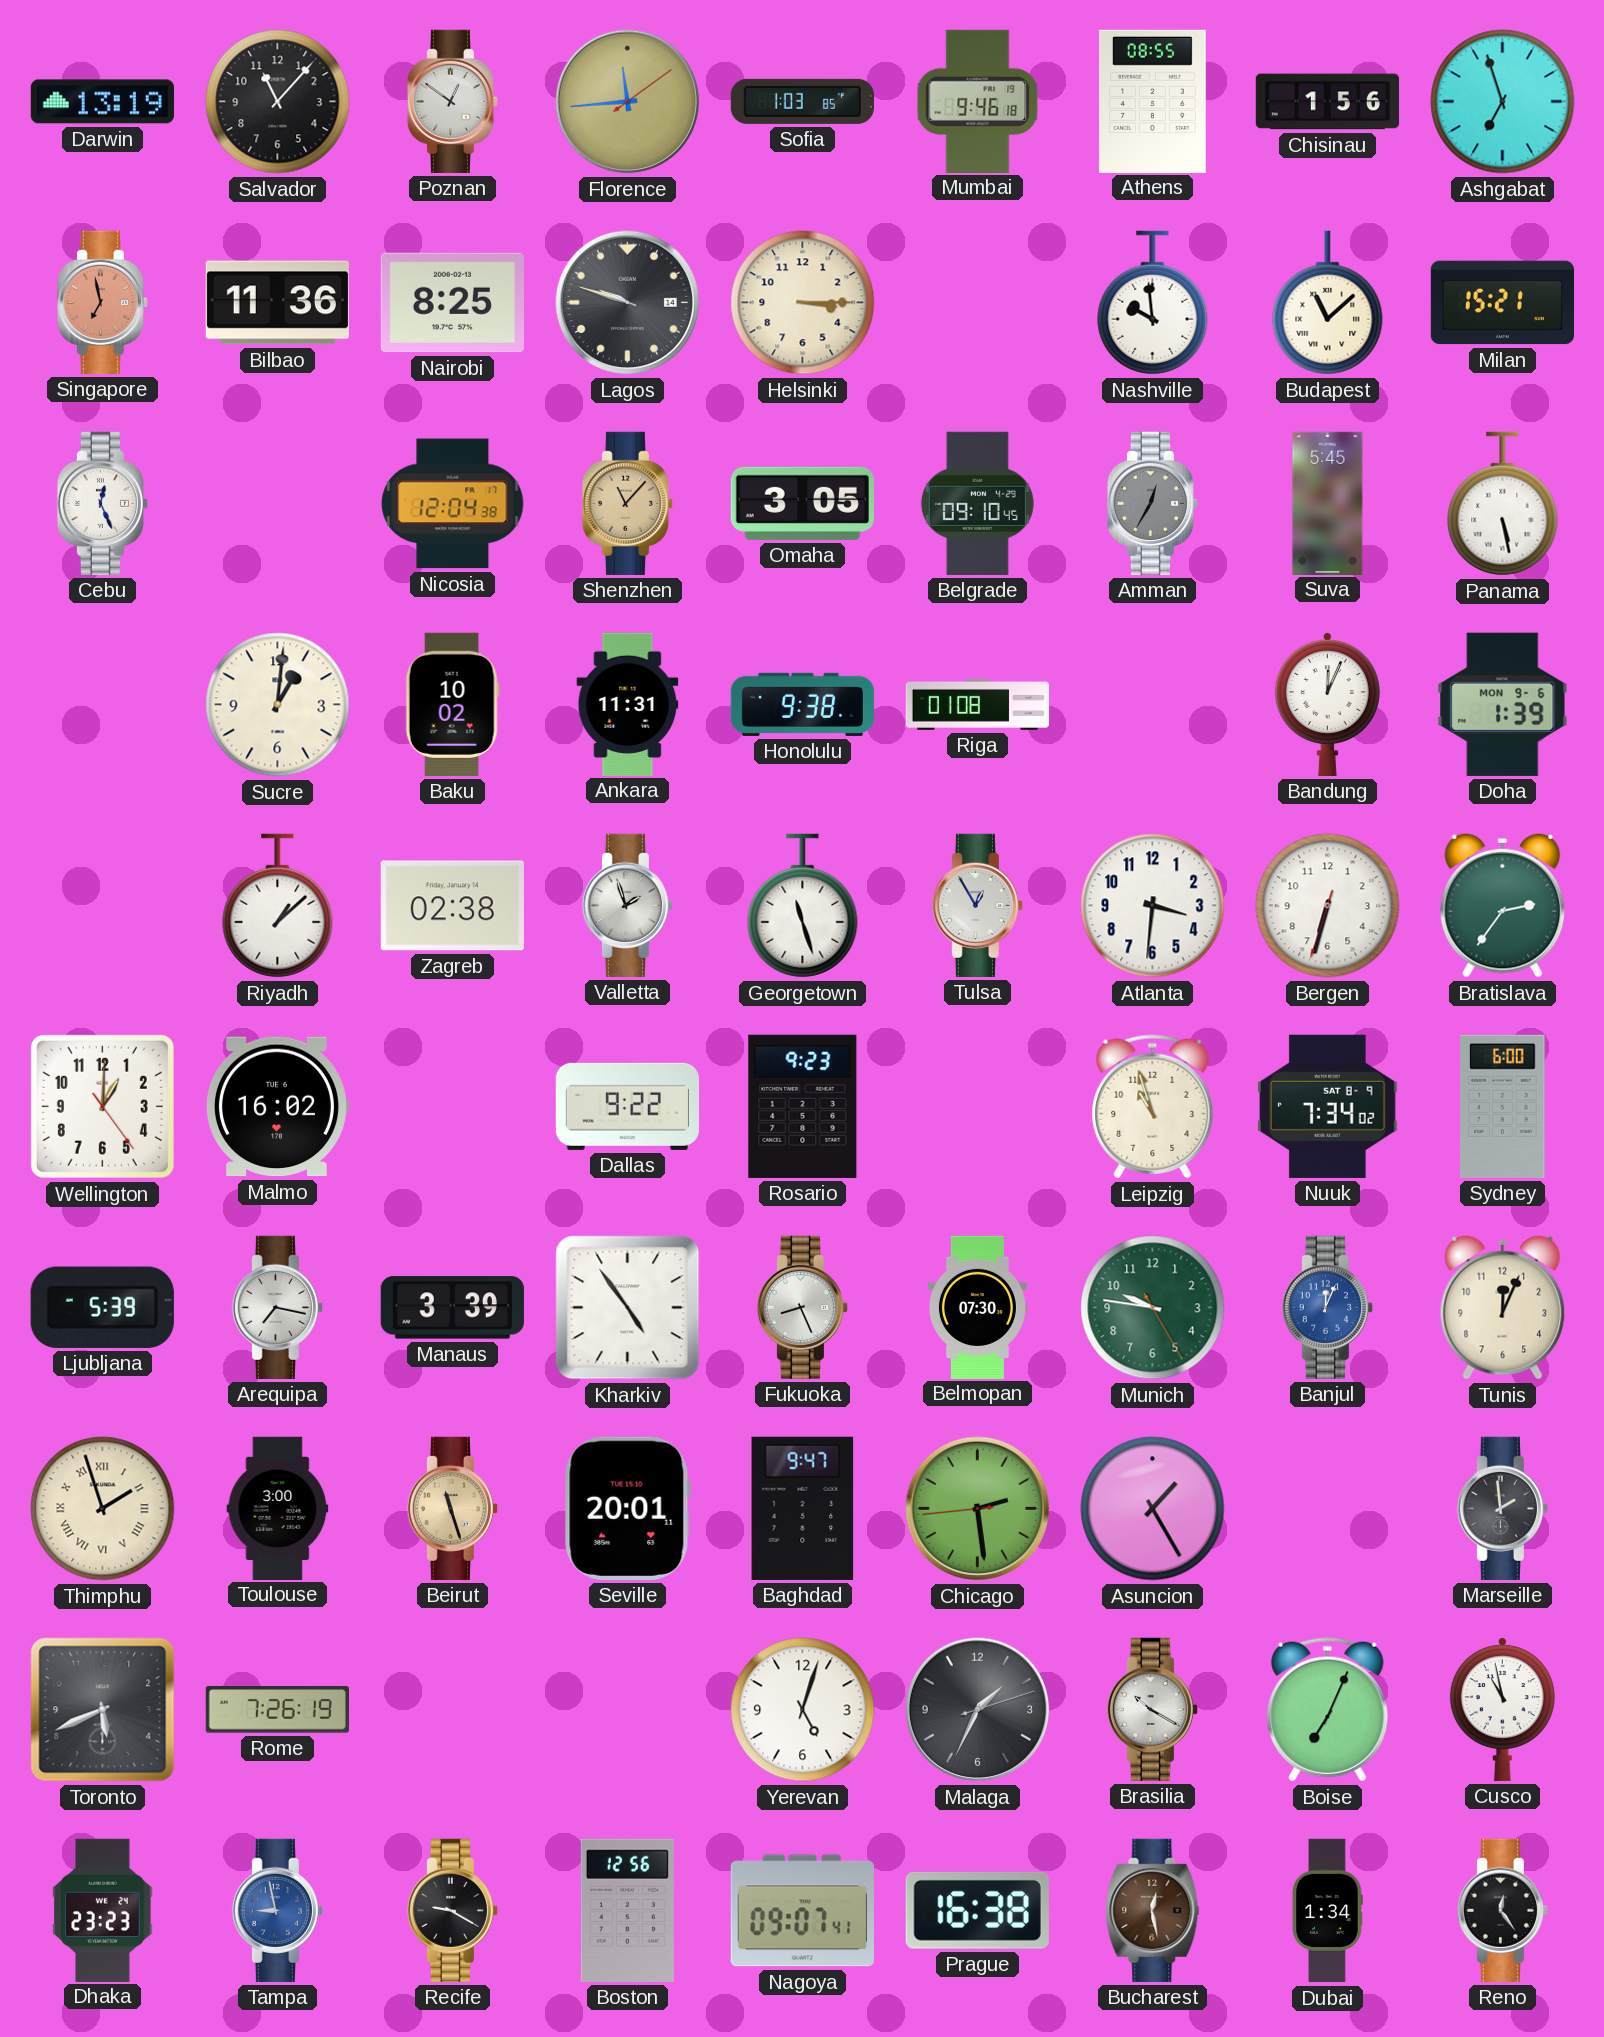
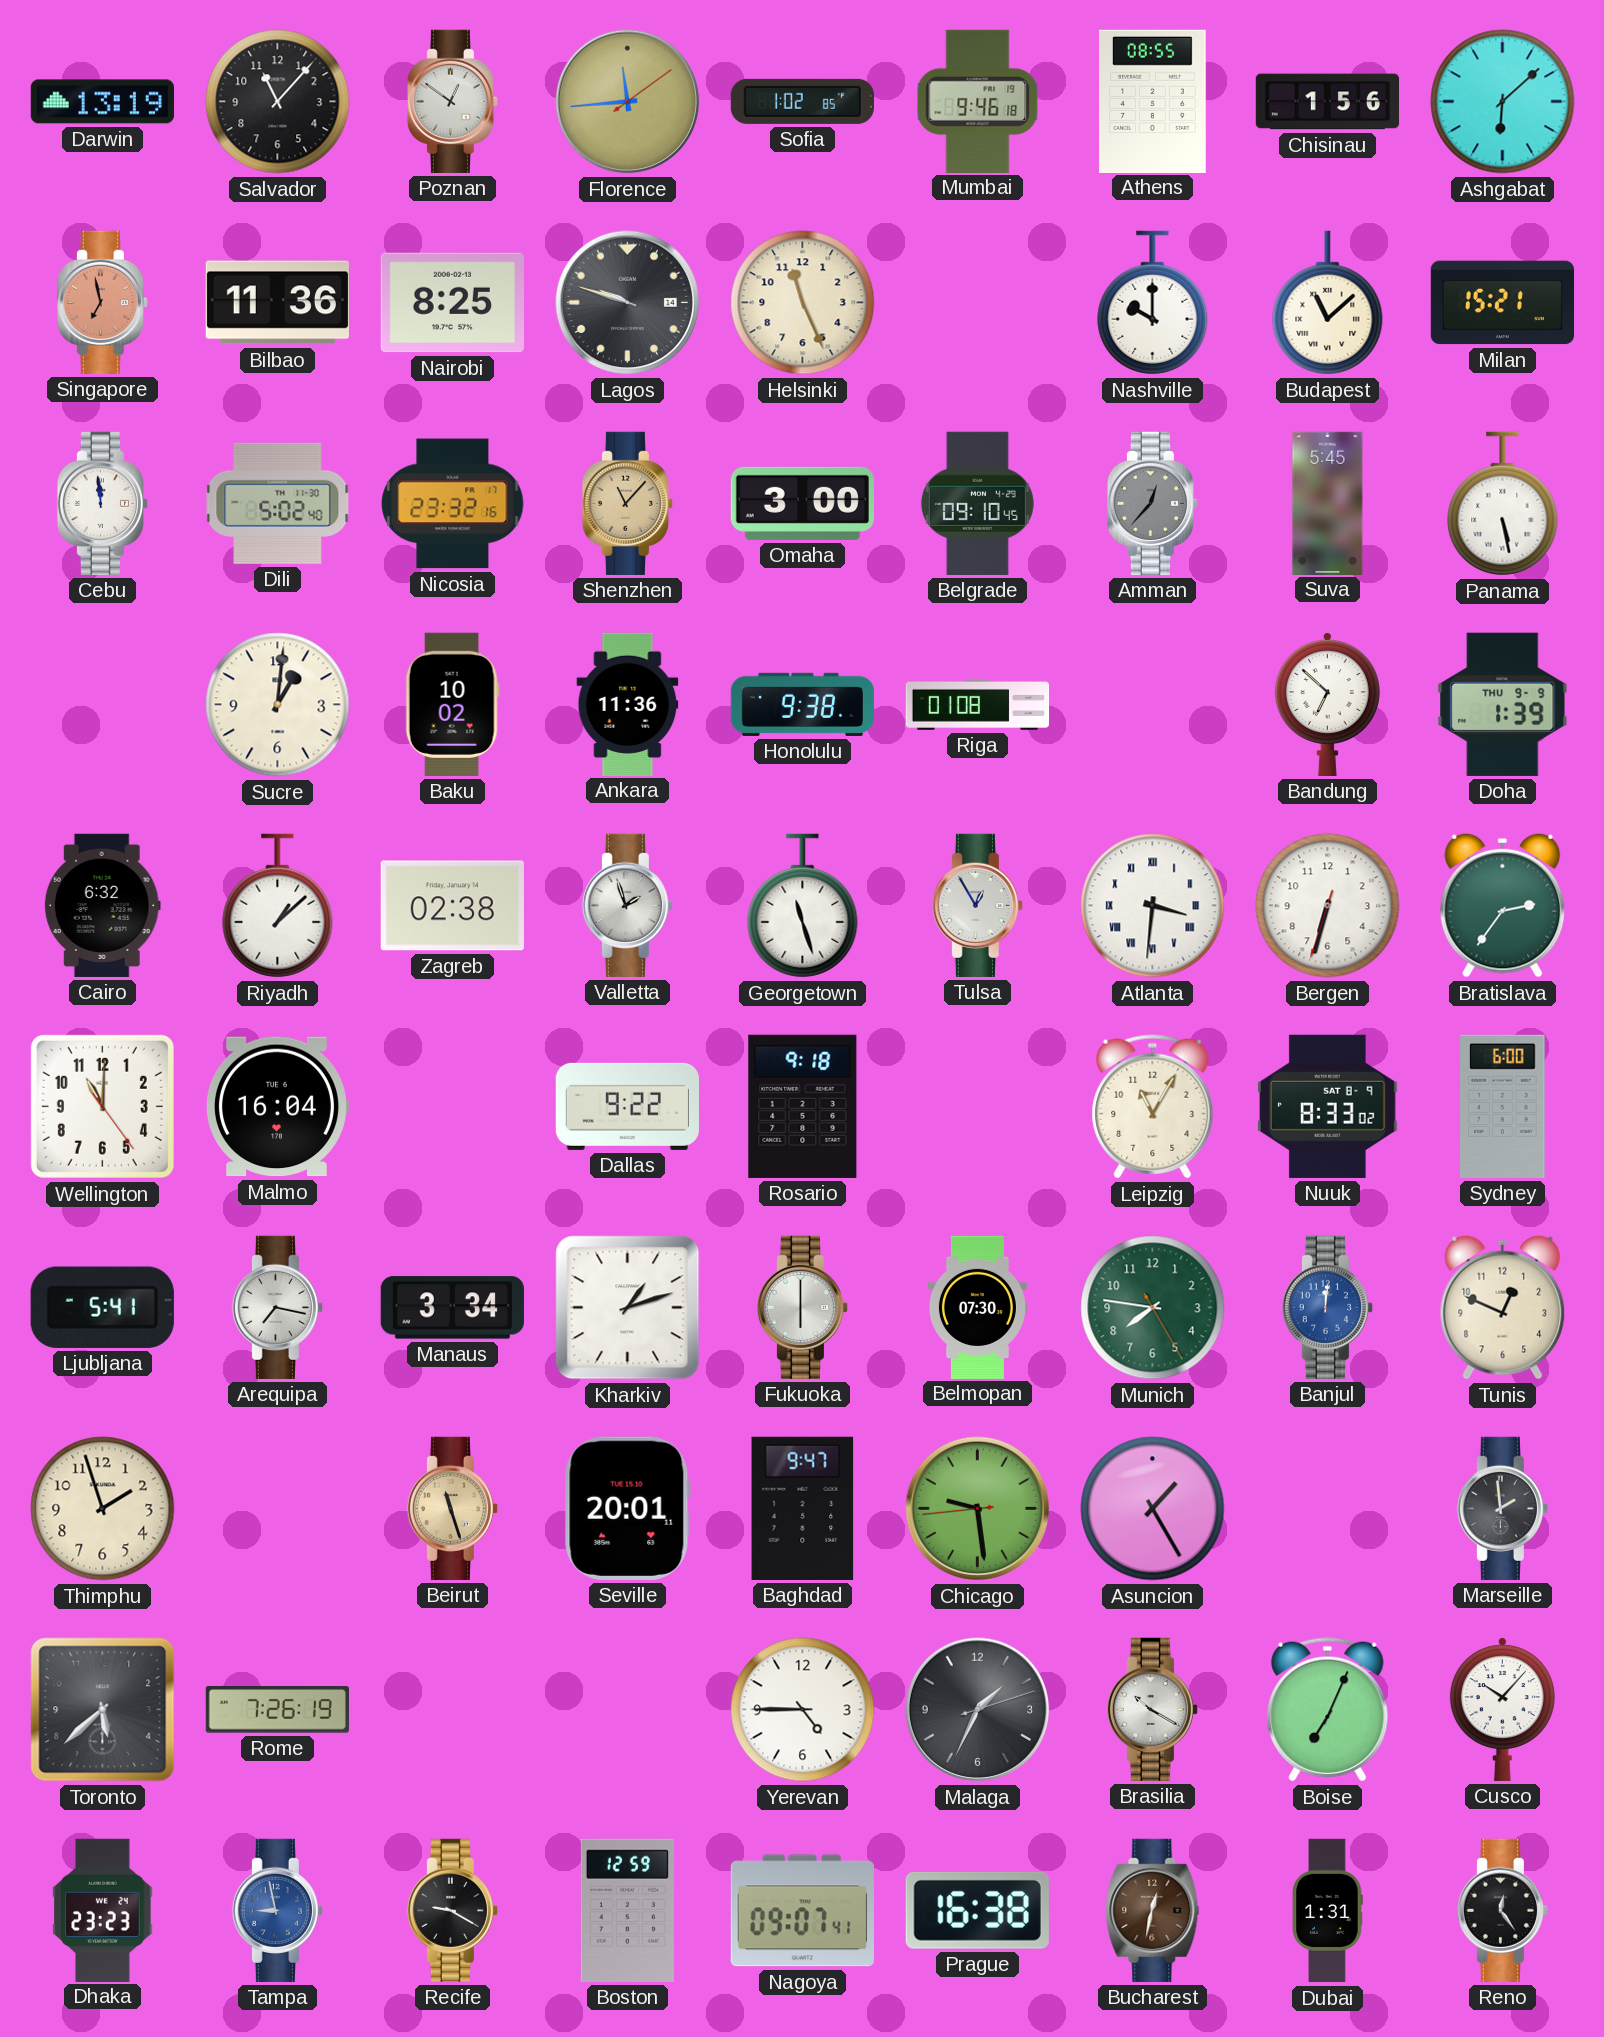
Sofia: 1:03 -> 1:02
Ashgabat: 6:57 -> 6:08
Helsinki: 3:15 -> 11:26
Nashville: 9:59 -> 10:00
Cebu: 12:26 -> 11:59
Dili: none -> 5:02
Nicosia: 12:04 -> 23:32
Omaha: 3:05 -> 3:00
Amman: 12:35 -> 12:37
Ankara: 11:31 -> 11:36
Bandung: 12:04 -> 6:52
Doha date: MON 9-6 -> THU 9-9
Cairo: none -> 6:32
Atlanta numerals: Arabic -> Roman
Wellington: 1:00 -> 11:00
Malmo: 16:02 -> 16:04
Rosario: 9:23 -> 9:18
Leipzig: 10:57 -> 11:05
Nuuk: 7:34 -> 8:33
Ljubljana: 5:39 -> 5:41
Manaus: 3:39 -> 3:34
Kharkiv: 4:54 -> 1:12
Fukuoka: 8:26 -> 6:00
Munich: 9:46 -> 7:46
Banjul: 12:04 -> 12:01
Tunis: 12:04 -> 12:49
Thimphu numerals: Roman -> Arabic
Toulouse: 3:00 -> none
Chicago: 2:28 -> 9:28
Toronto: 5:41 -> 5:38
Yerevan: 5:03 -> 4:45
Cusco: 10:58 -> 10:07
Boston: 12:56 -> 12:59
Bucharest: 12:28 -> 12:32
Dubai: 1:34 -> 1:31
